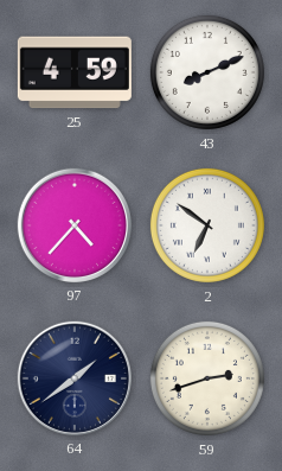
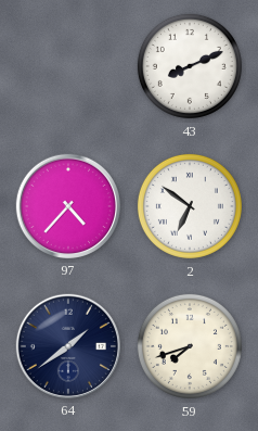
25: 4:59 -> none
59: 2:42 -> 7:42
